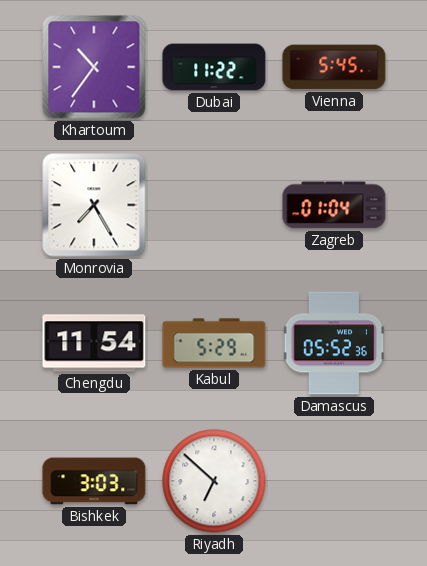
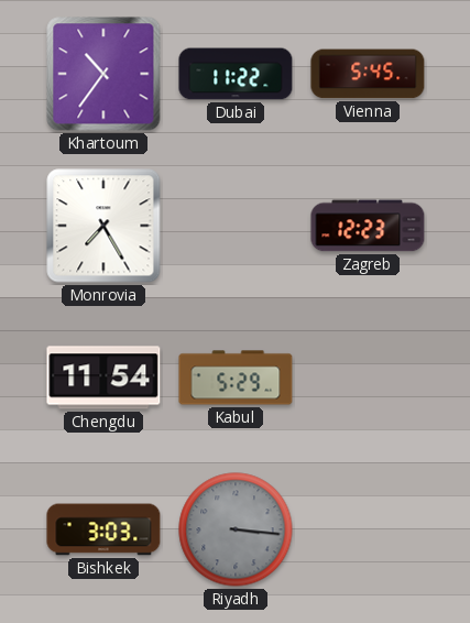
Zagreb: 01:04 -> 12:23
Damascus: 05:52 -> none
Riyadh: 6:52 -> 3:16
Riyadh dial: white -> grey
